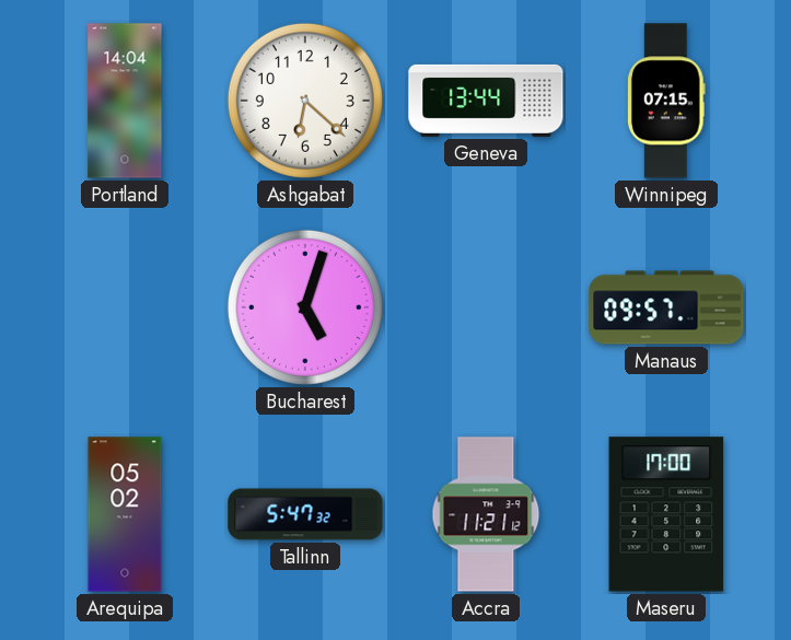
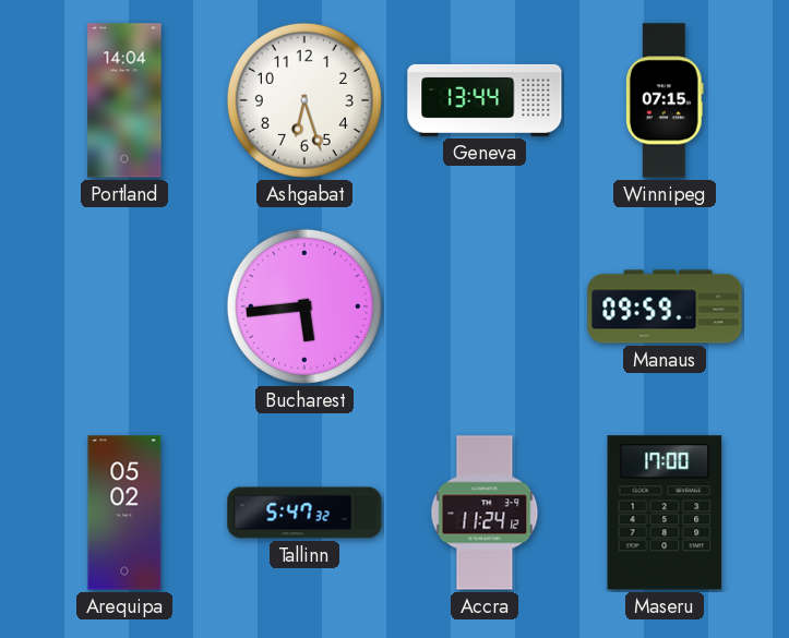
Ashgabat: 6:22 -> 6:27
Bucharest: 5:03 -> 5:44
Manaus: 09:57 -> 09:59
Accra: 11:21 -> 11:24
